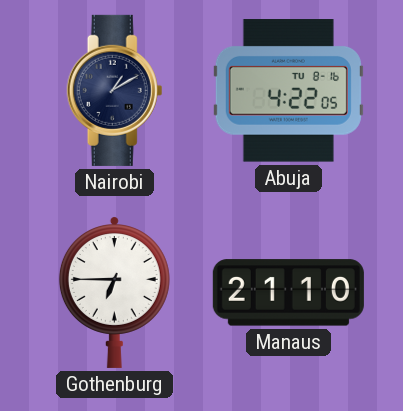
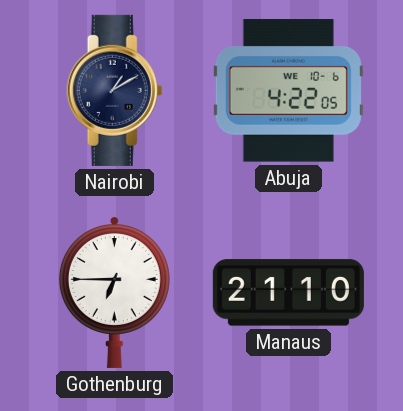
Abuja date: TU 8-16 -> WE 10-6
